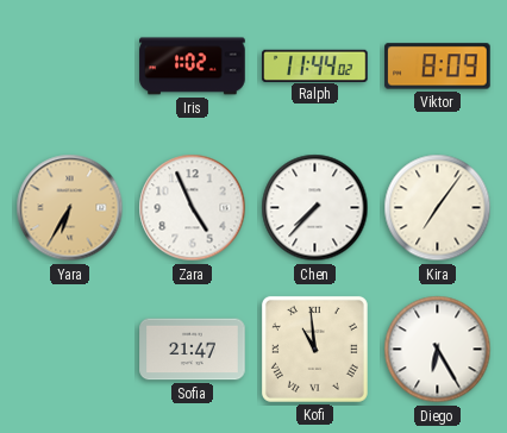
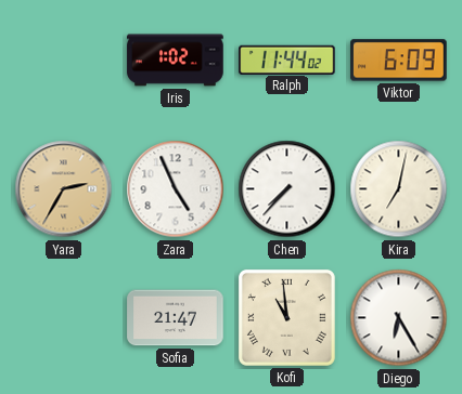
Viktor: 8:09 -> 6:09
Yara: 6:35 -> 2:35
Kira: 7:06 -> 7:02
